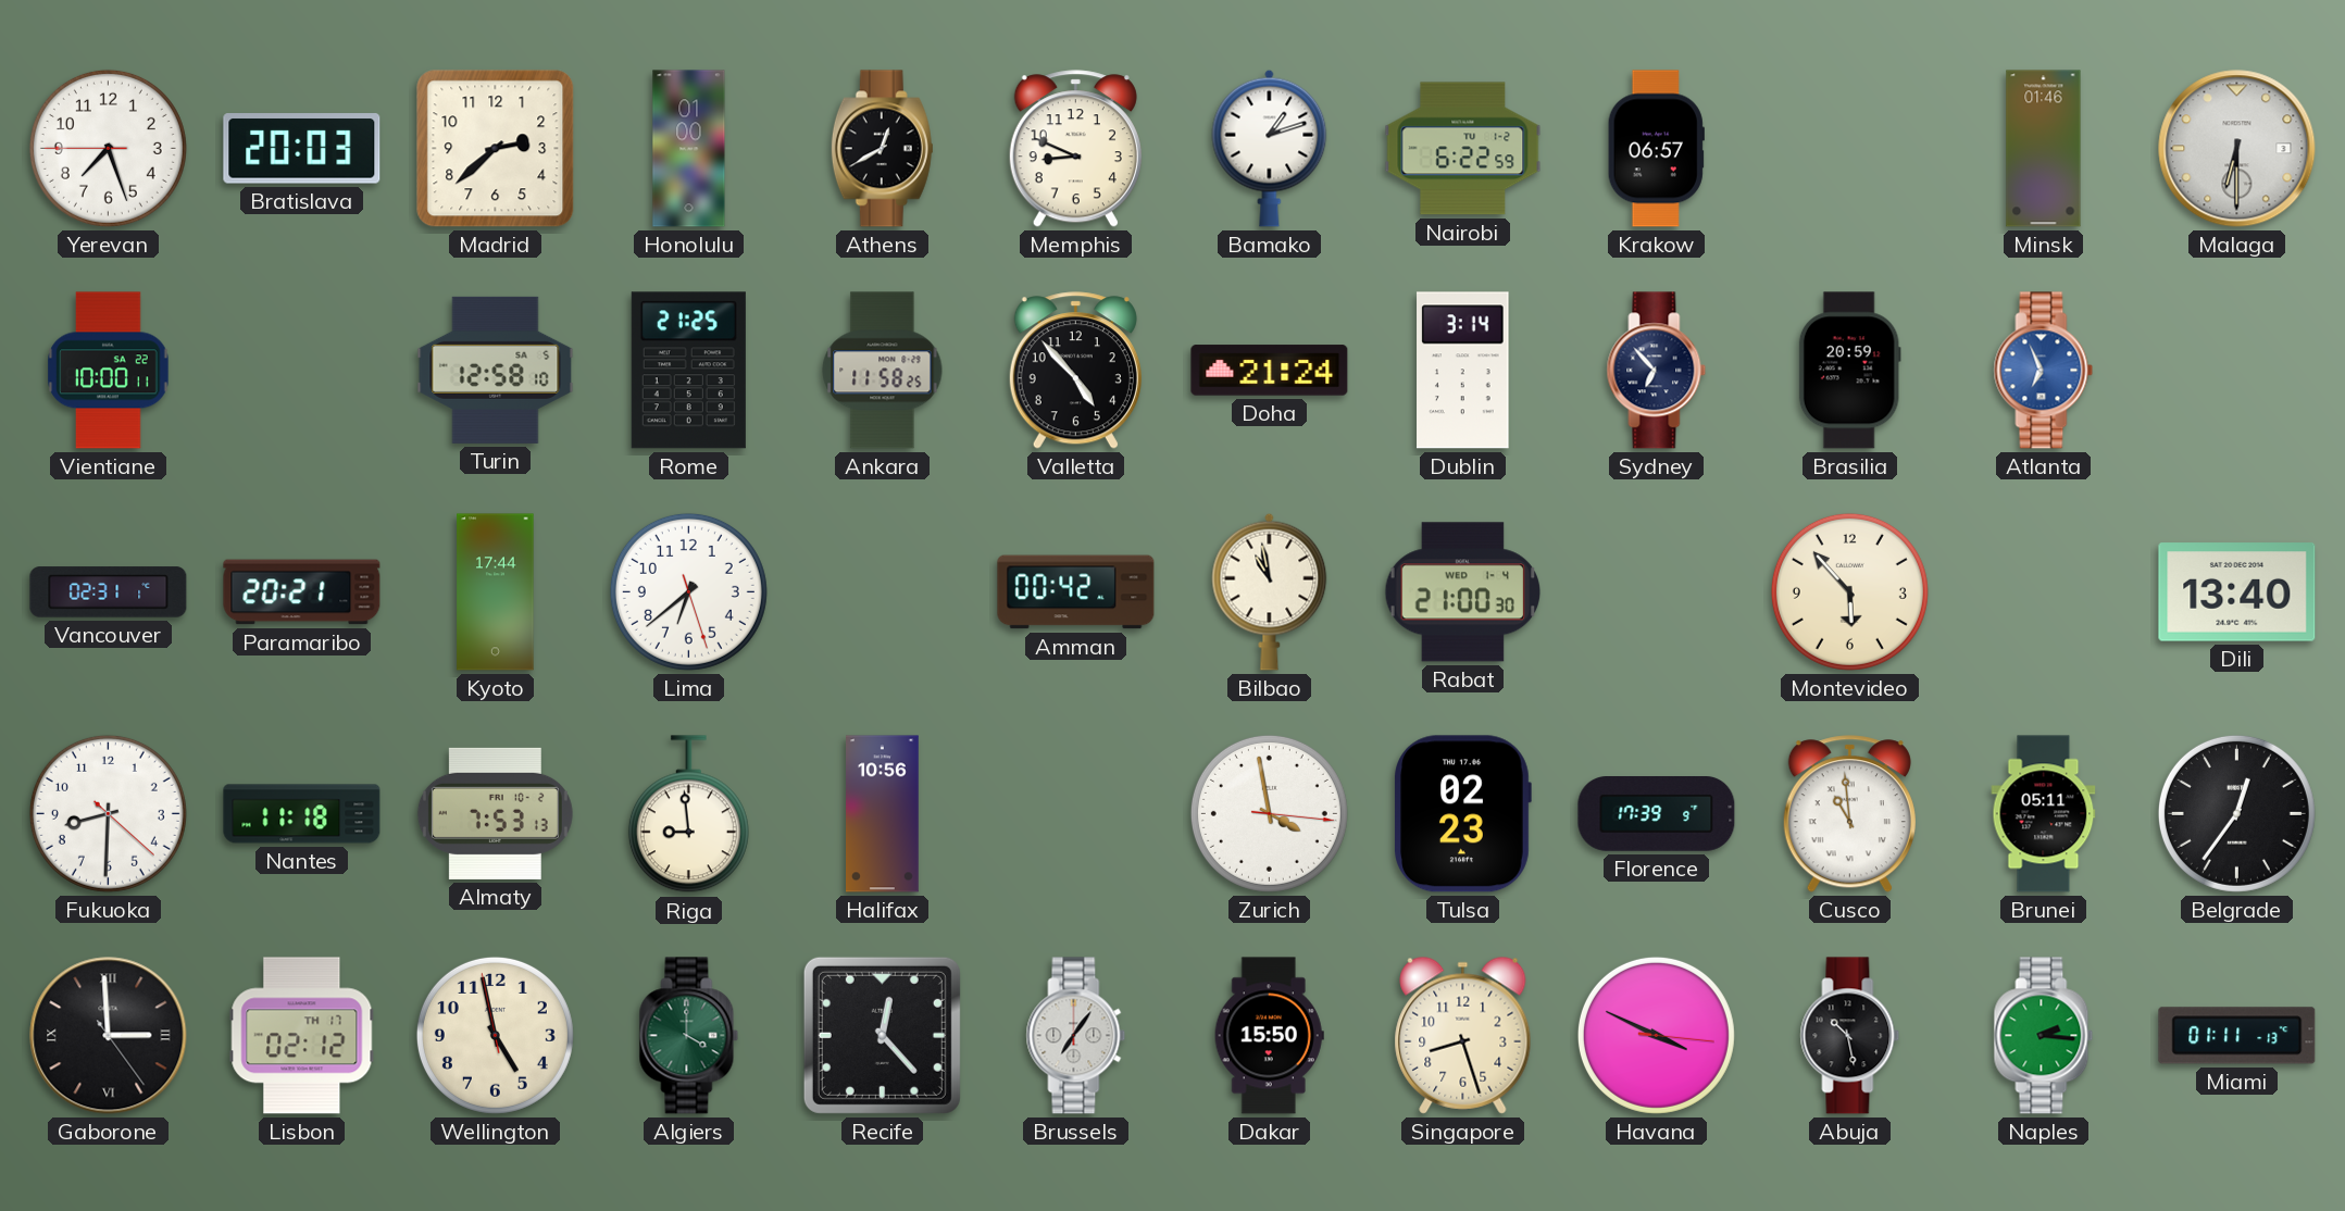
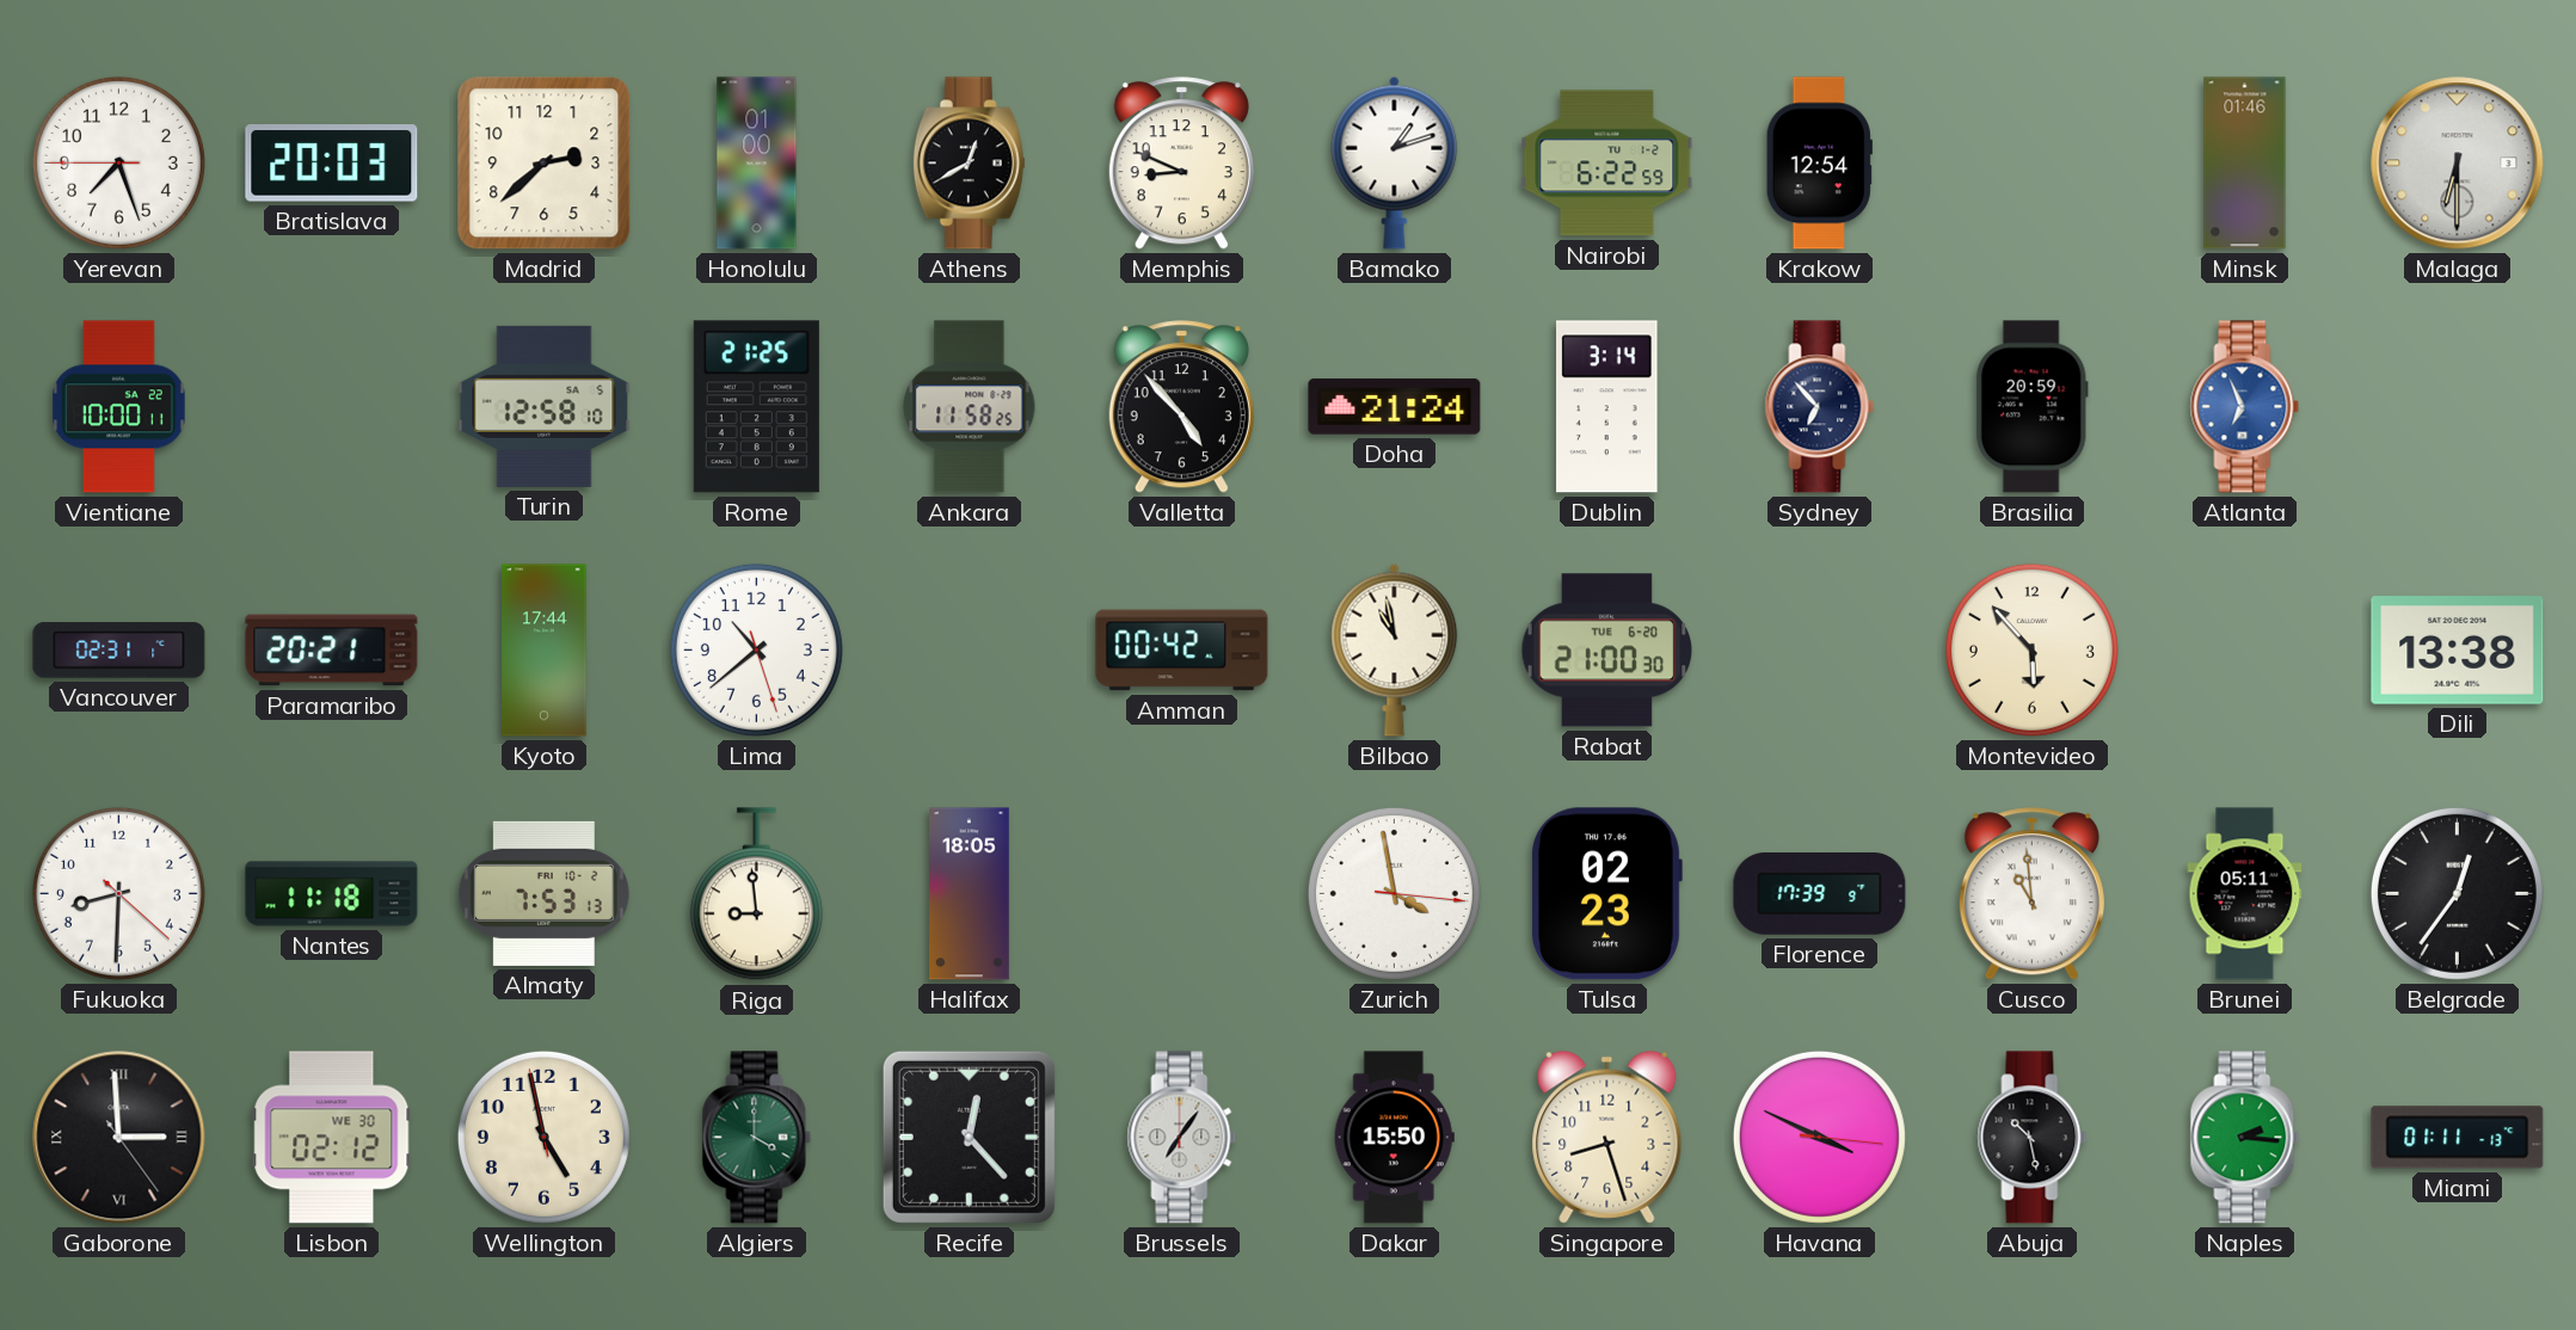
Krakow: 06:57 -> 12:54
Lima: 6:38 -> 10:38
Rabat date: WED 1-4 -> TUE 6-20
Dili: 13:40 -> 13:38
Halifax: 10:56 -> 18:05
Lisbon date: TH 17 -> WE 30
